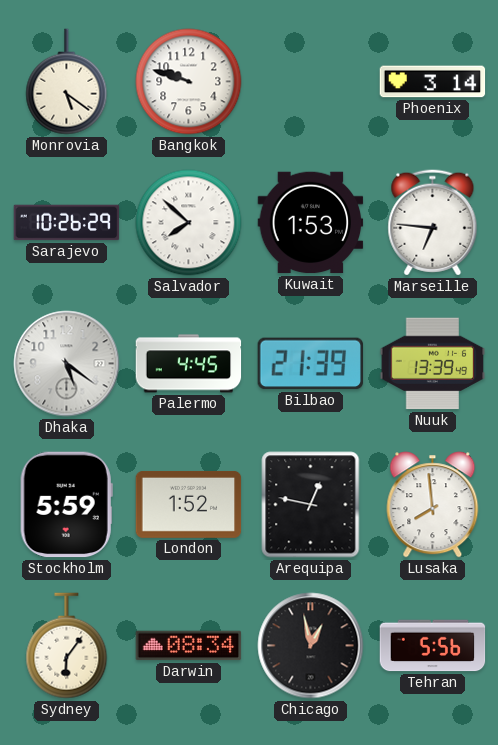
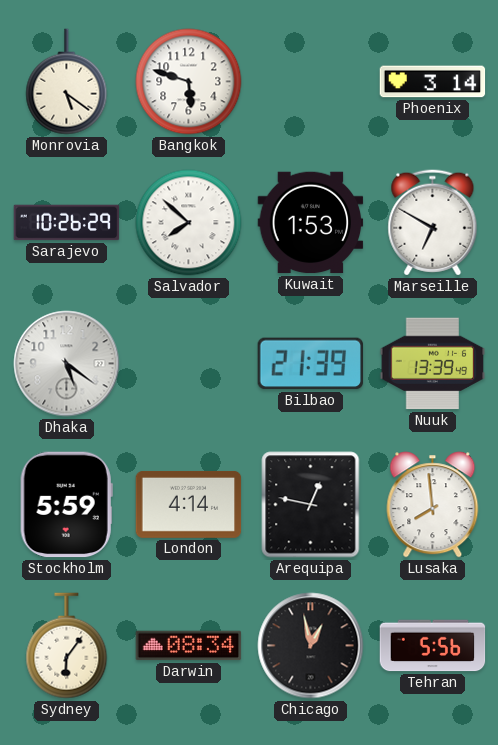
Bangkok: 9:48 -> 5:48
Marseille: 6:46 -> 6:50
Palermo: 4:45 -> none
London: 1:52 -> 4:14
